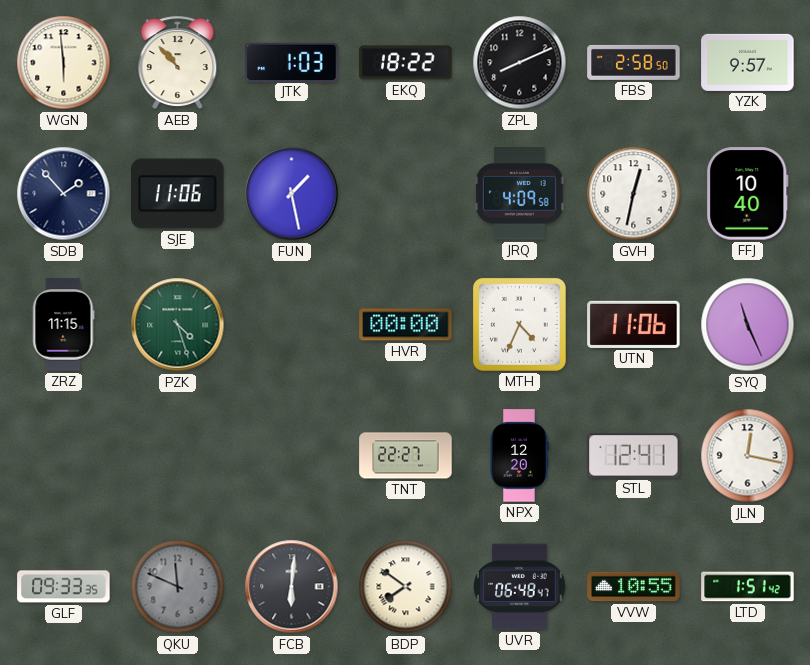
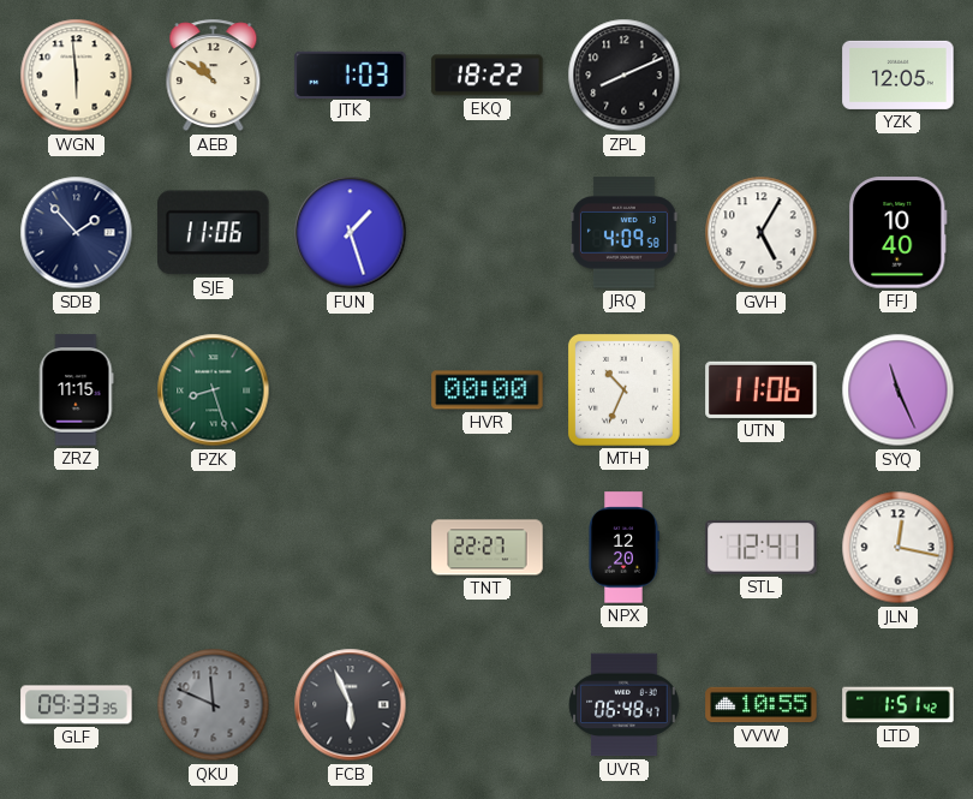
AEB: 10:53 -> 10:51
FBS: 2:58 -> none
YZK: 9:57 -> 12:05
FUN: 1:28 -> 1:27
GVH: 12:32 -> 5:05
PZK: 4:27 -> 8:27
MTH: 4:34 -> 10:34
FCB: 6:01 -> 5:56
BDP: 7:51 -> none
